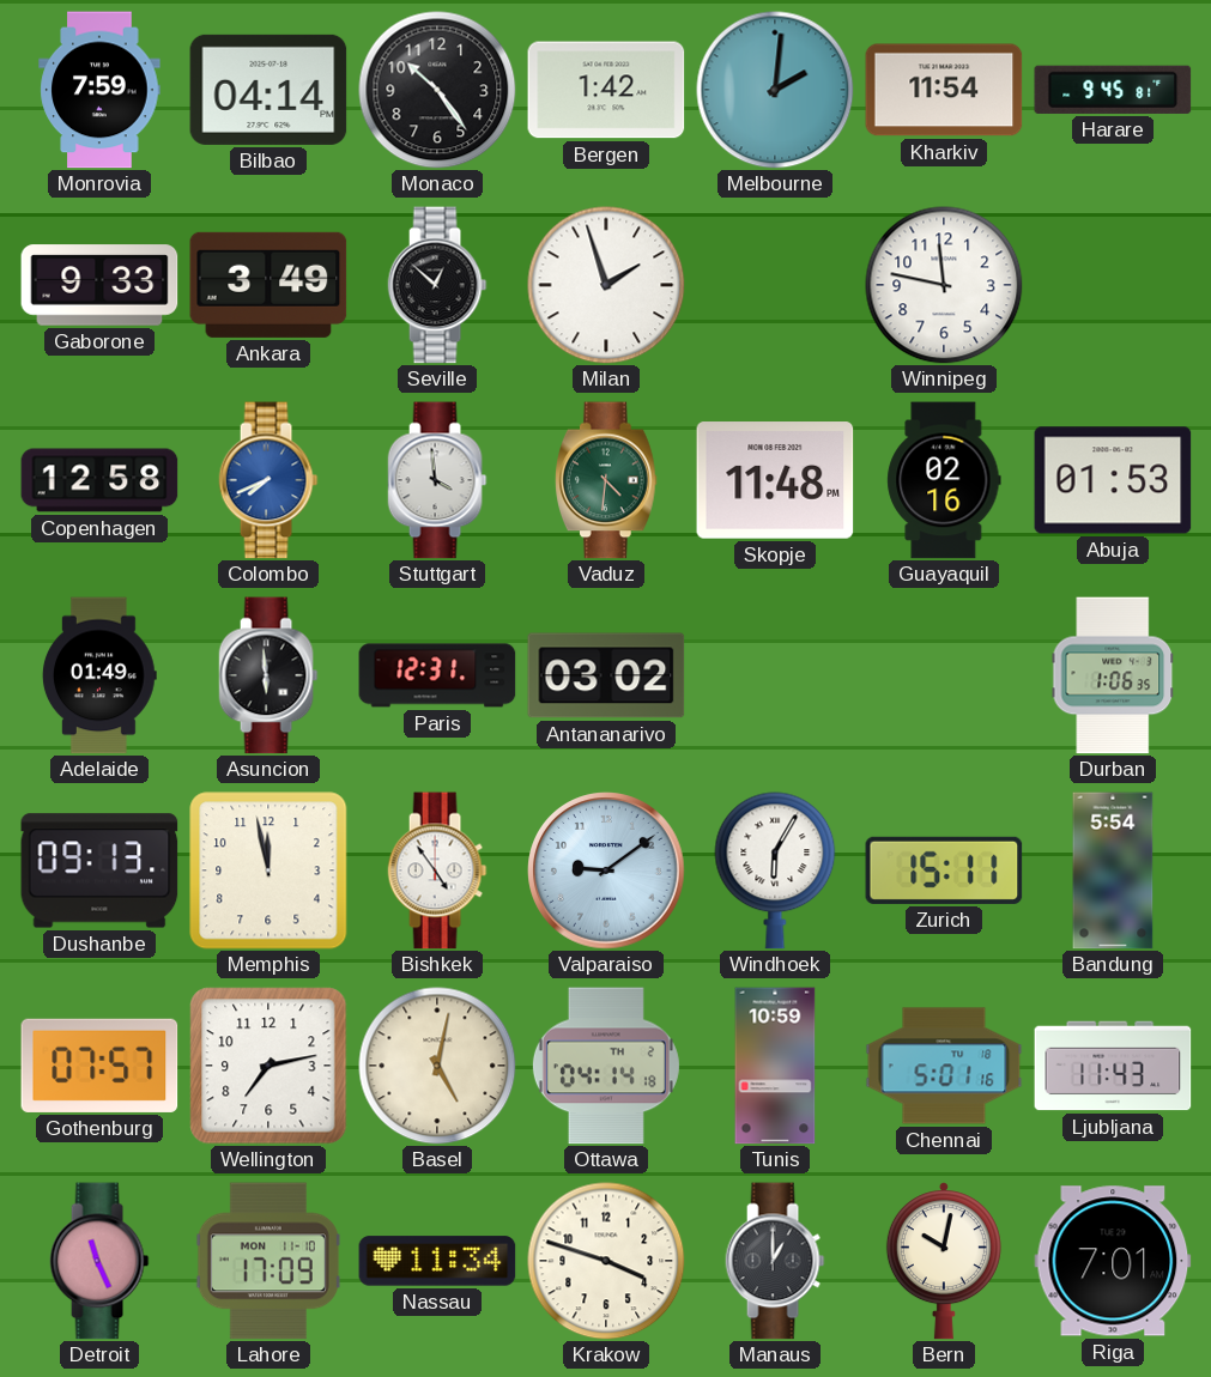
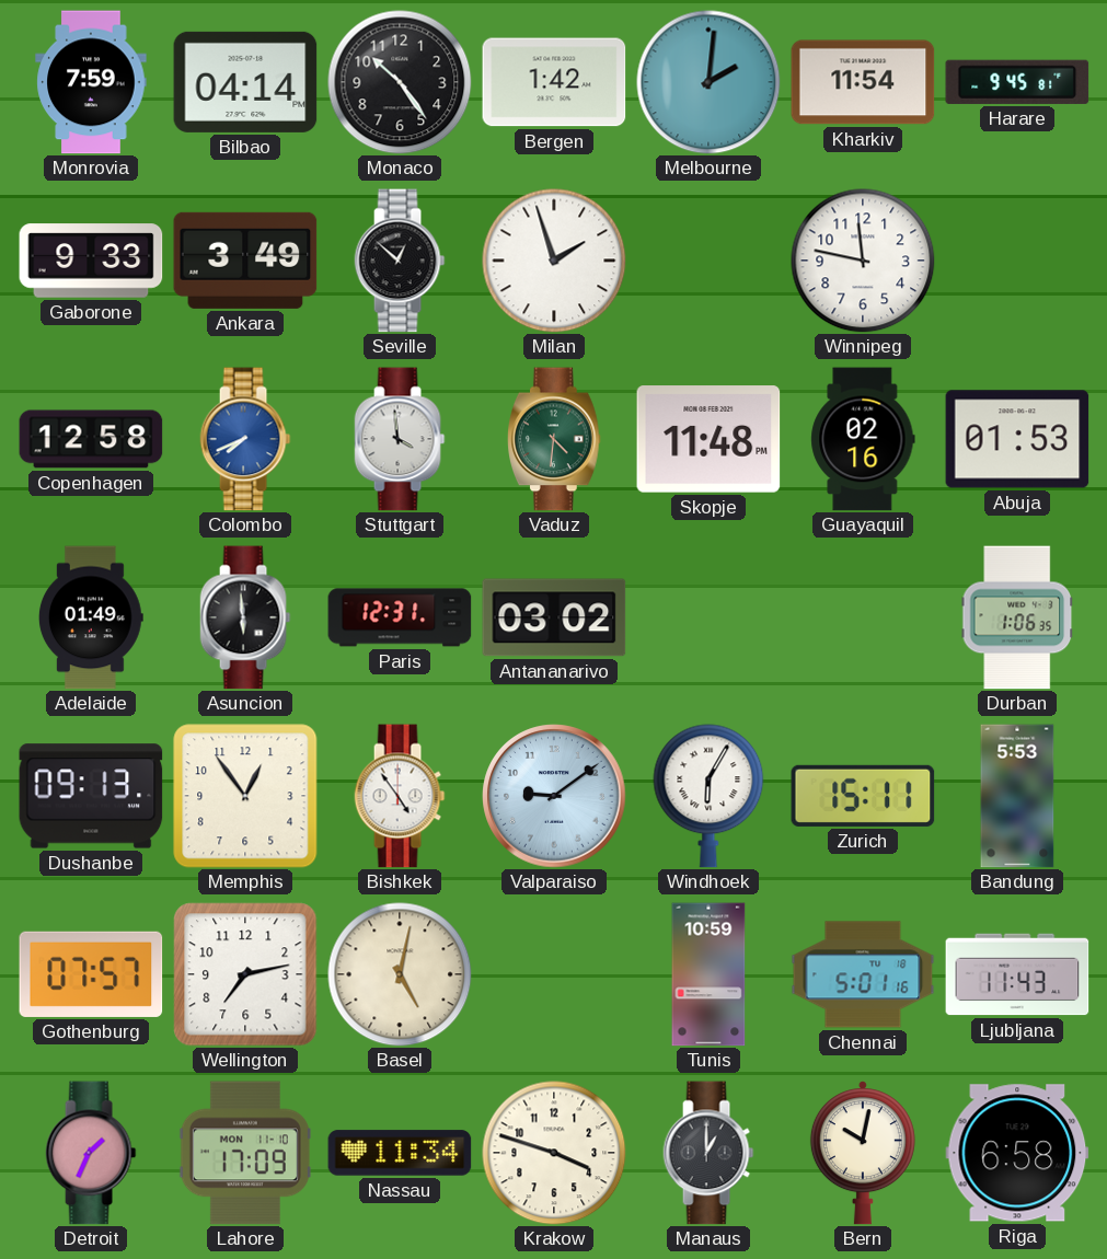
Memphis: 11:58 -> 12:54
Bandung: 5:54 -> 5:53
Ottawa: 04:14 -> none
Detroit: 11:26 -> 1:34
Riga: 7:01 -> 6:58
